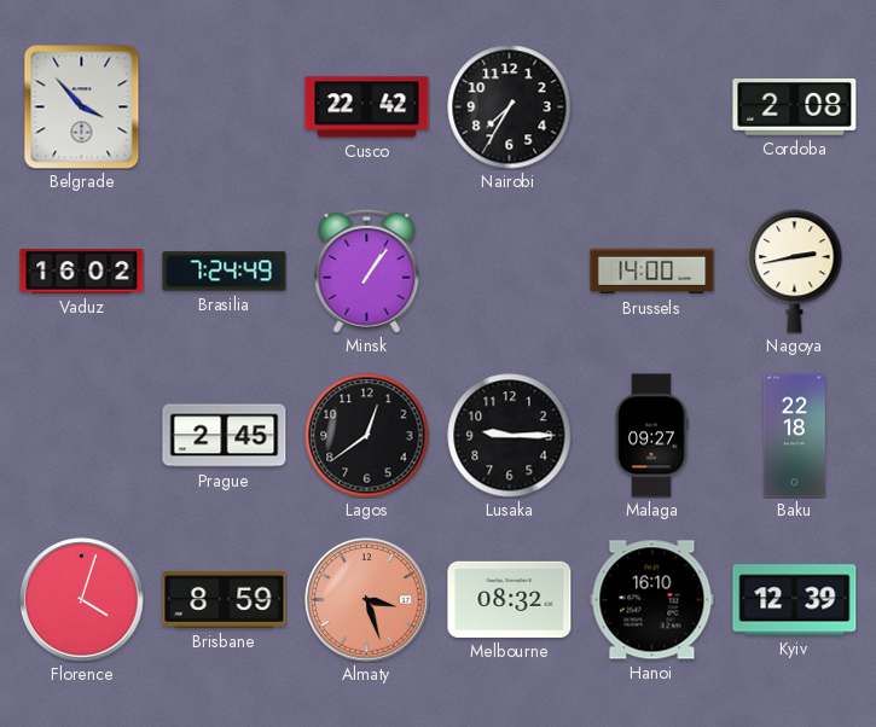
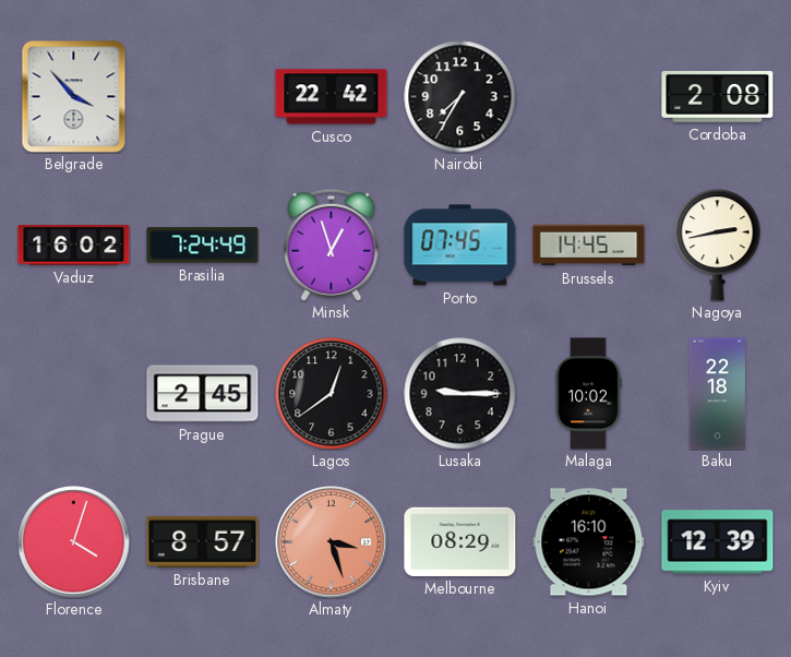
Minsk: 1:06 -> 12:57
Porto: none -> 07:45
Brussels: 14:00 -> 14:45
Malaga: 09:27 -> 10:02
Brisbane: 8:59 -> 8:57
Melbourne: 08:32 -> 08:29
